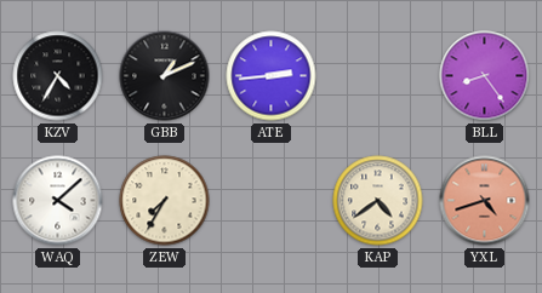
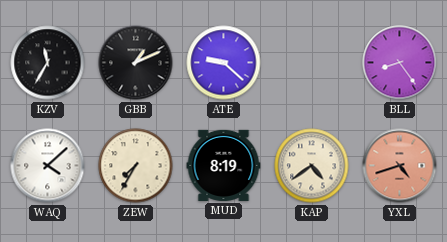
KZV: 4:35 -> 11:35
ATE: 2:44 -> 9:22
MUD: none -> 8:19
